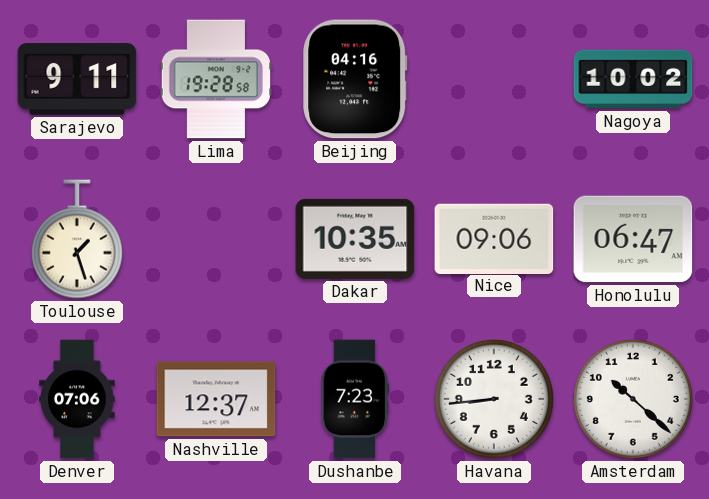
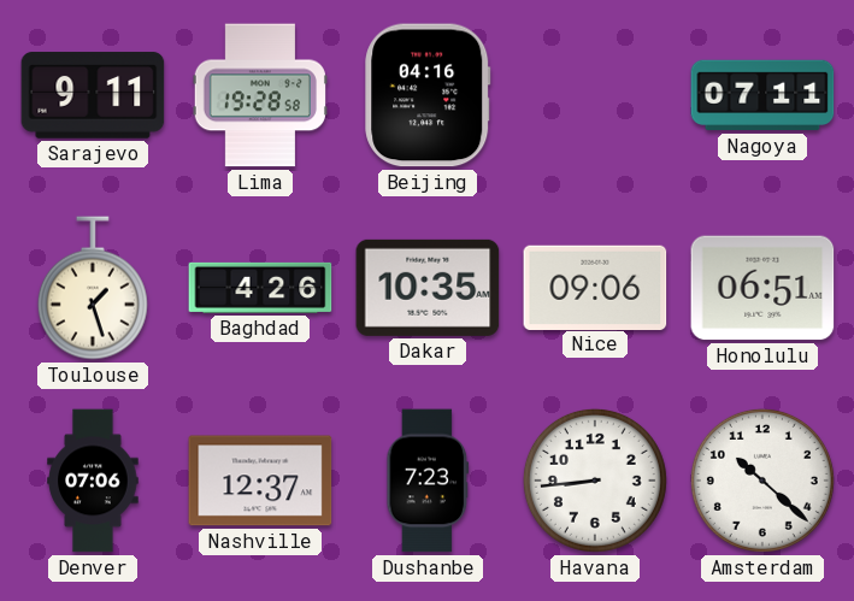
Nagoya: 10:02 -> 07:11
Baghdad: none -> 4:26
Honolulu: 06:47 -> 06:51
